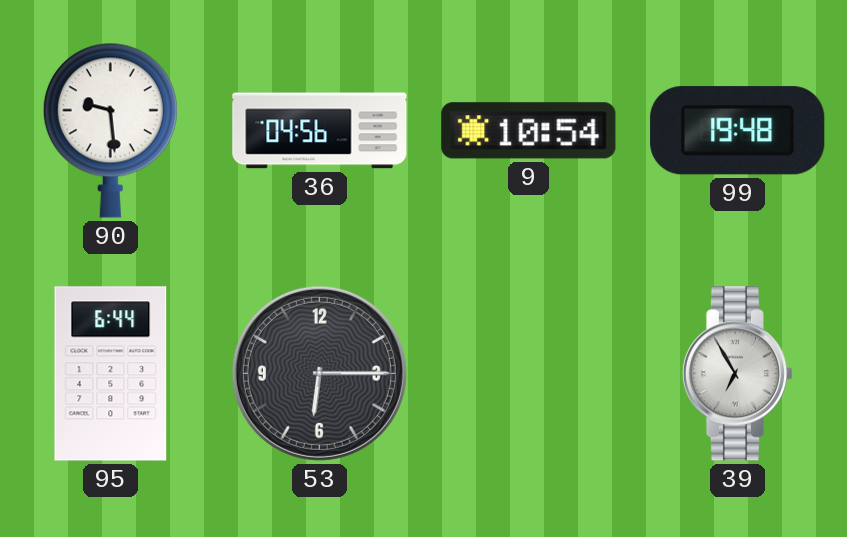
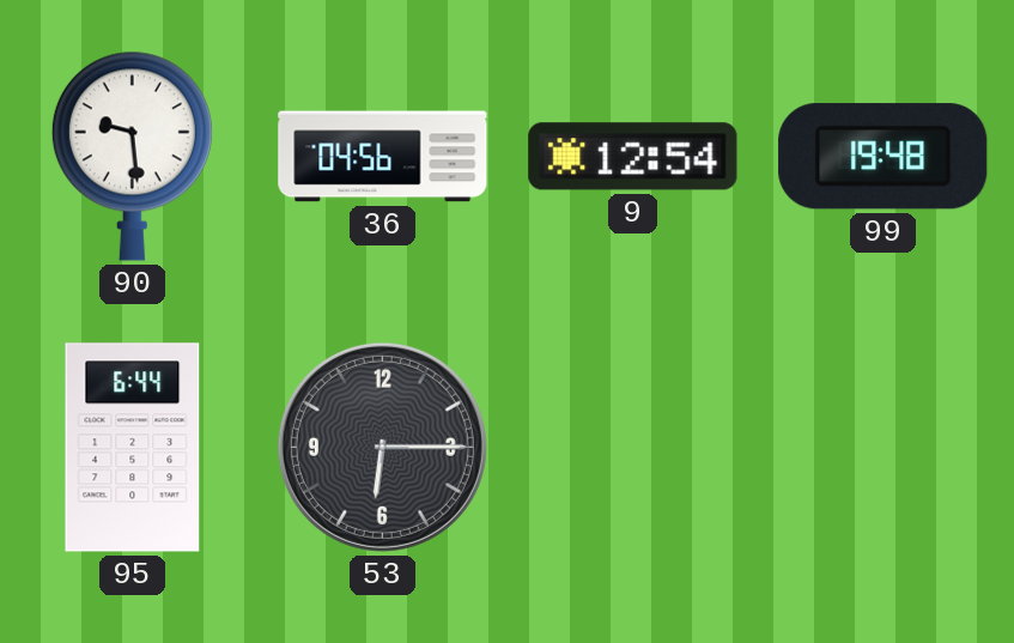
9: 10:54 -> 12:54
39: 6:55 -> none
